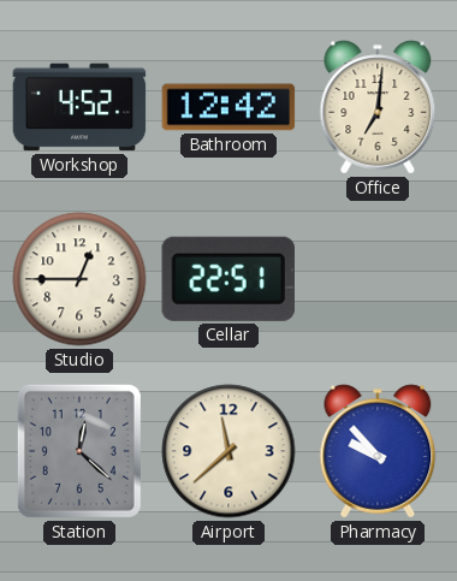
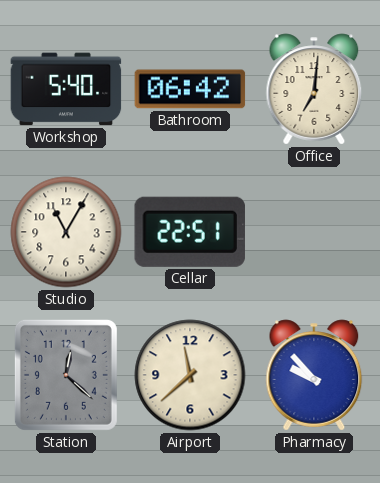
Workshop: 4:52 -> 5:40
Bathroom: 12:42 -> 06:42
Studio: 12:45 -> 11:05
